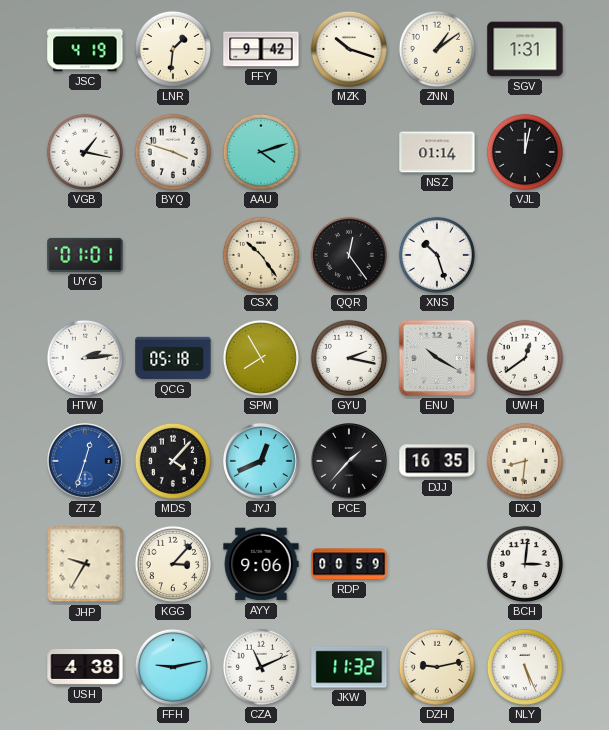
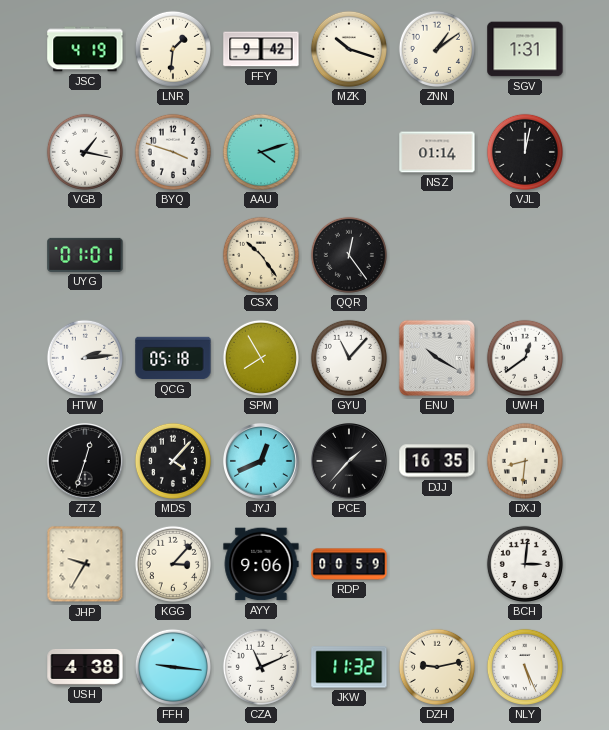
XNS: 10:27 -> none
GYU: 2:17 -> 11:07
ZTZ dial: blue -> black
FFH: 9:13 -> 9:16
